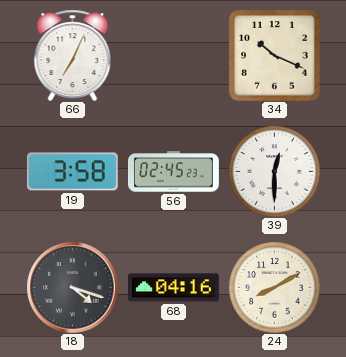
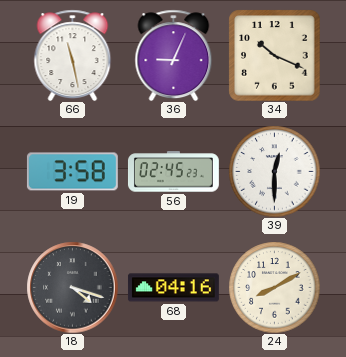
66: 7:04 -> 11:28
36: none -> 9:04
